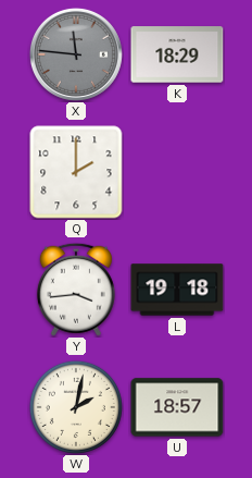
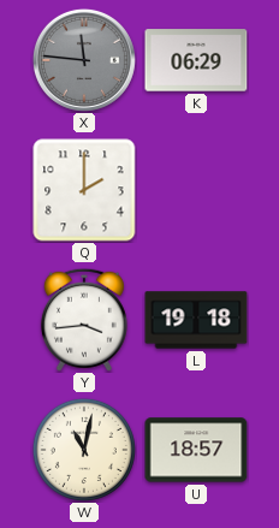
K: 18:29 -> 06:29
W: 2:02 -> 11:02
